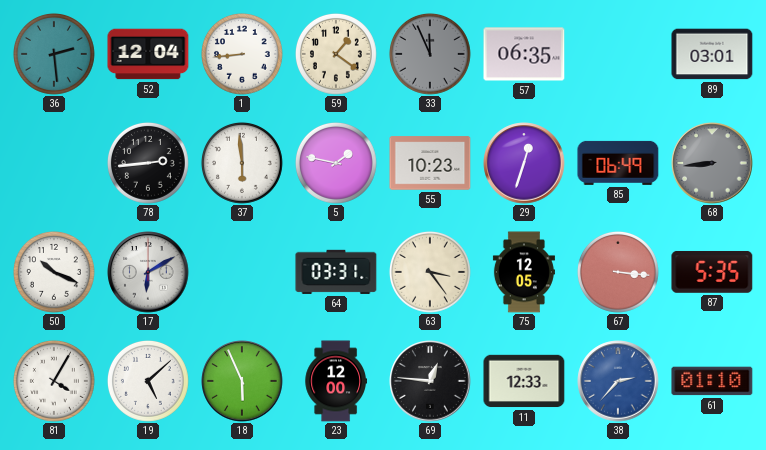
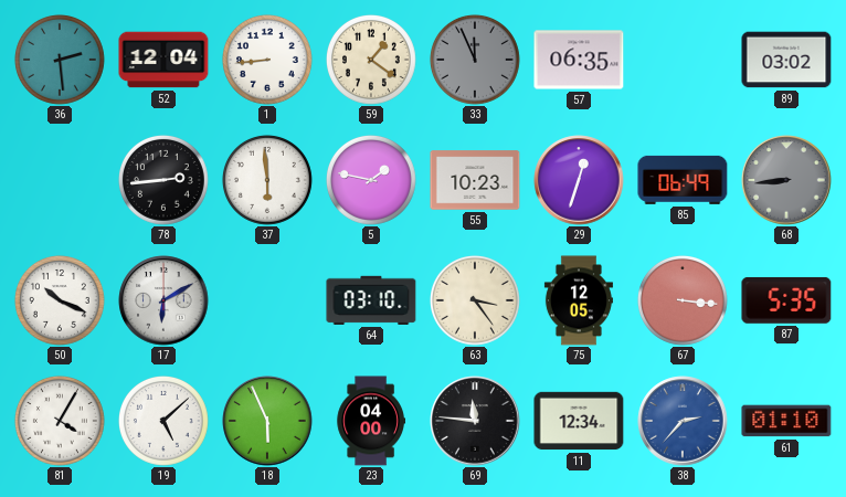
89: 03:01 -> 03:02
64: 03:31 -> 03:10
23: 12:00 -> 04:00
69: 12:46 -> 11:46
11: 12:33 -> 12:34
